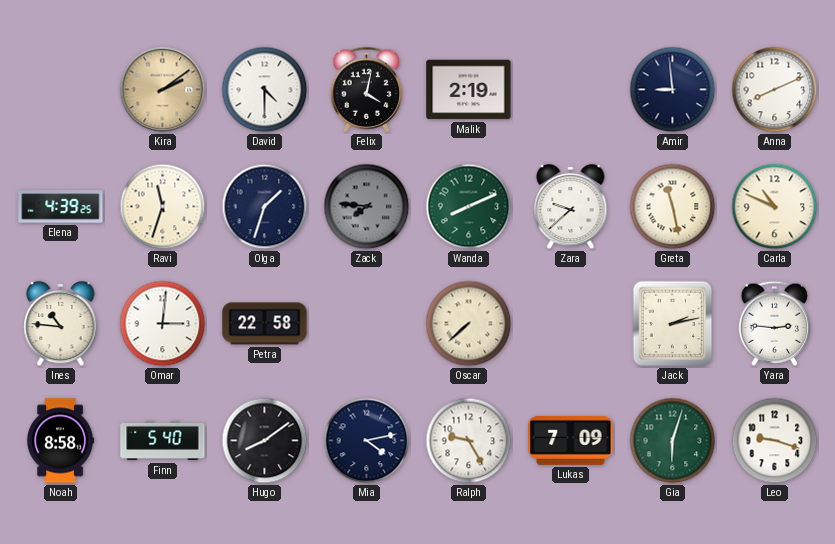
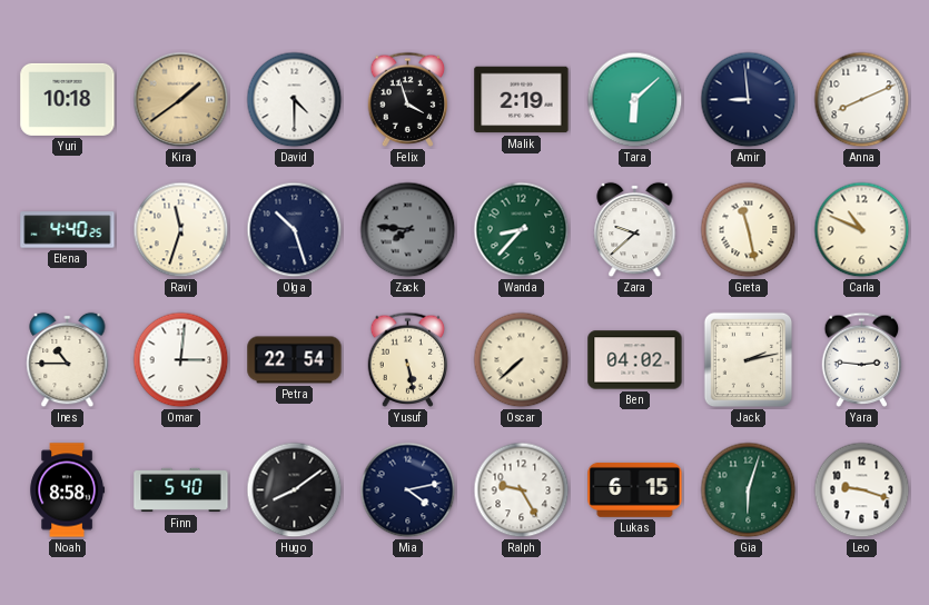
Yuri: none -> 10:18
Kira: 2:09 -> 1:39
Felix: 4:02 -> 3:57
Tara: none -> 6:08
Elena: 4:39 -> 4:40
Olga: 1:33 -> 10:27
Wanda: 8:11 -> 8:37
Ines: 10:46 -> 10:45
Petra: 22:58 -> 22:54
Yusuf: none -> 5:28
Ben: none -> 04:02
Lukas: 7:09 -> 6:15
